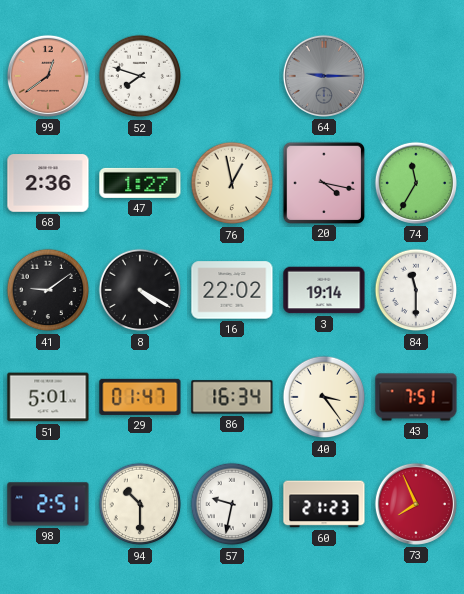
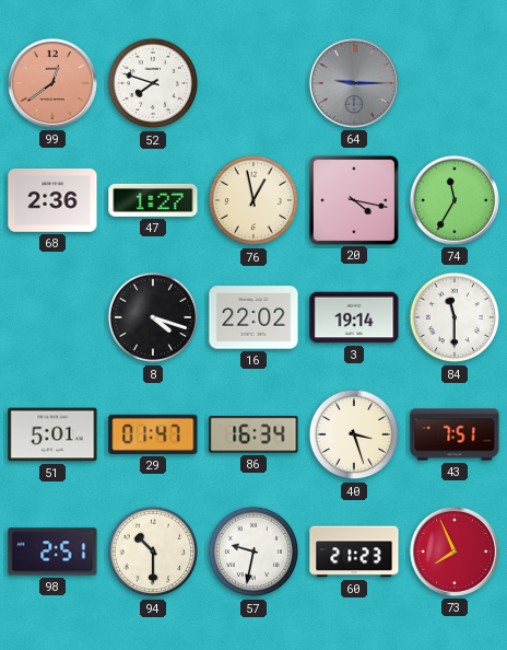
41: 9:09 -> none
8: 4:20 -> 4:18
40: 3:24 -> 3:27
